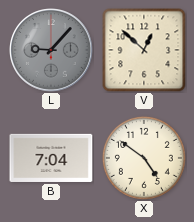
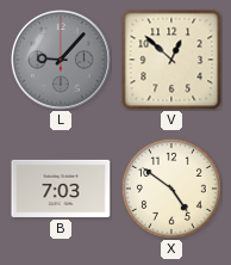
B: 7:04 -> 7:03
